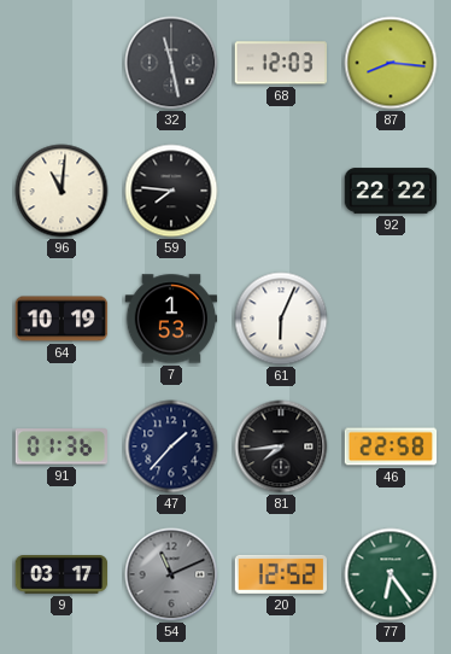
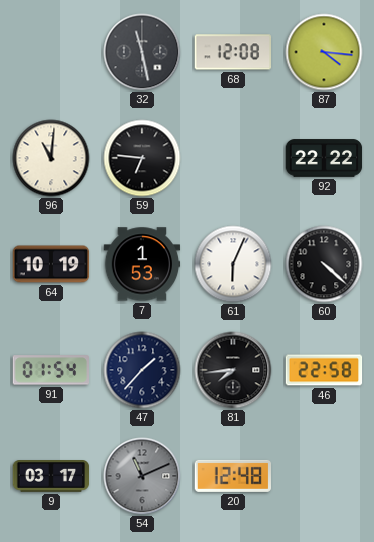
68: 12:03 -> 12:08
87: 8:16 -> 4:16
59: 7:46 -> 6:46
60: none -> 4:22
91: 01:36 -> 01:54
20: 12:52 -> 12:48
77: 6:24 -> none
